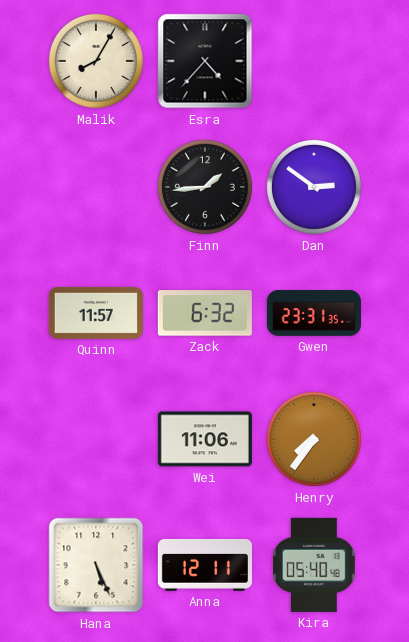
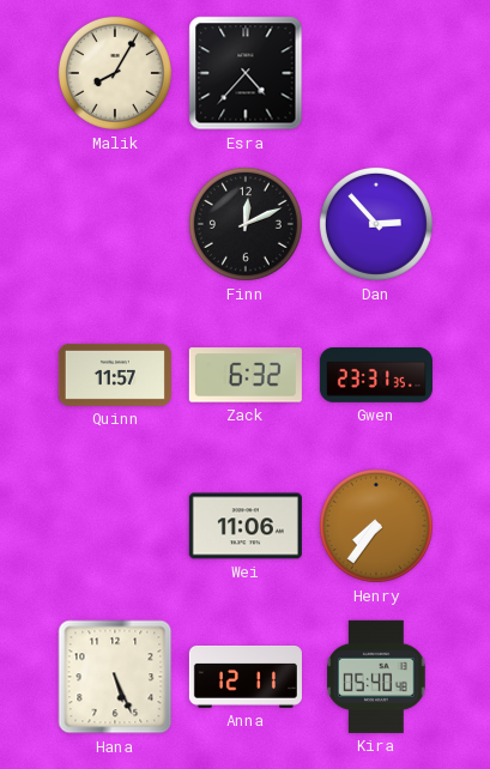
Finn: 1:44 -> 12:11
Dan: 2:51 -> 2:53
